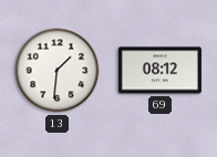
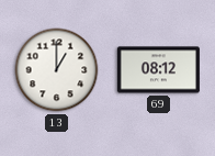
13: 1:31 -> 1:00
